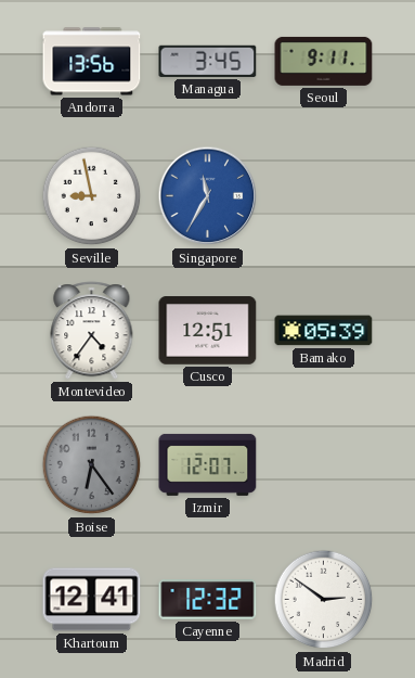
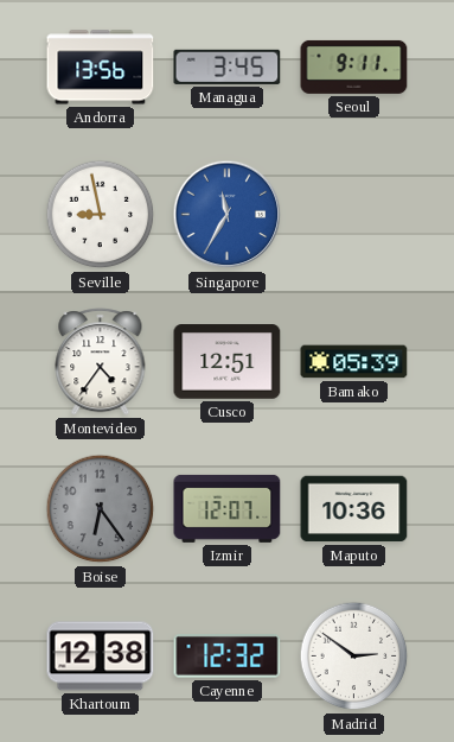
Maputo: none -> 10:36
Khartoum: 12:41 -> 12:38
